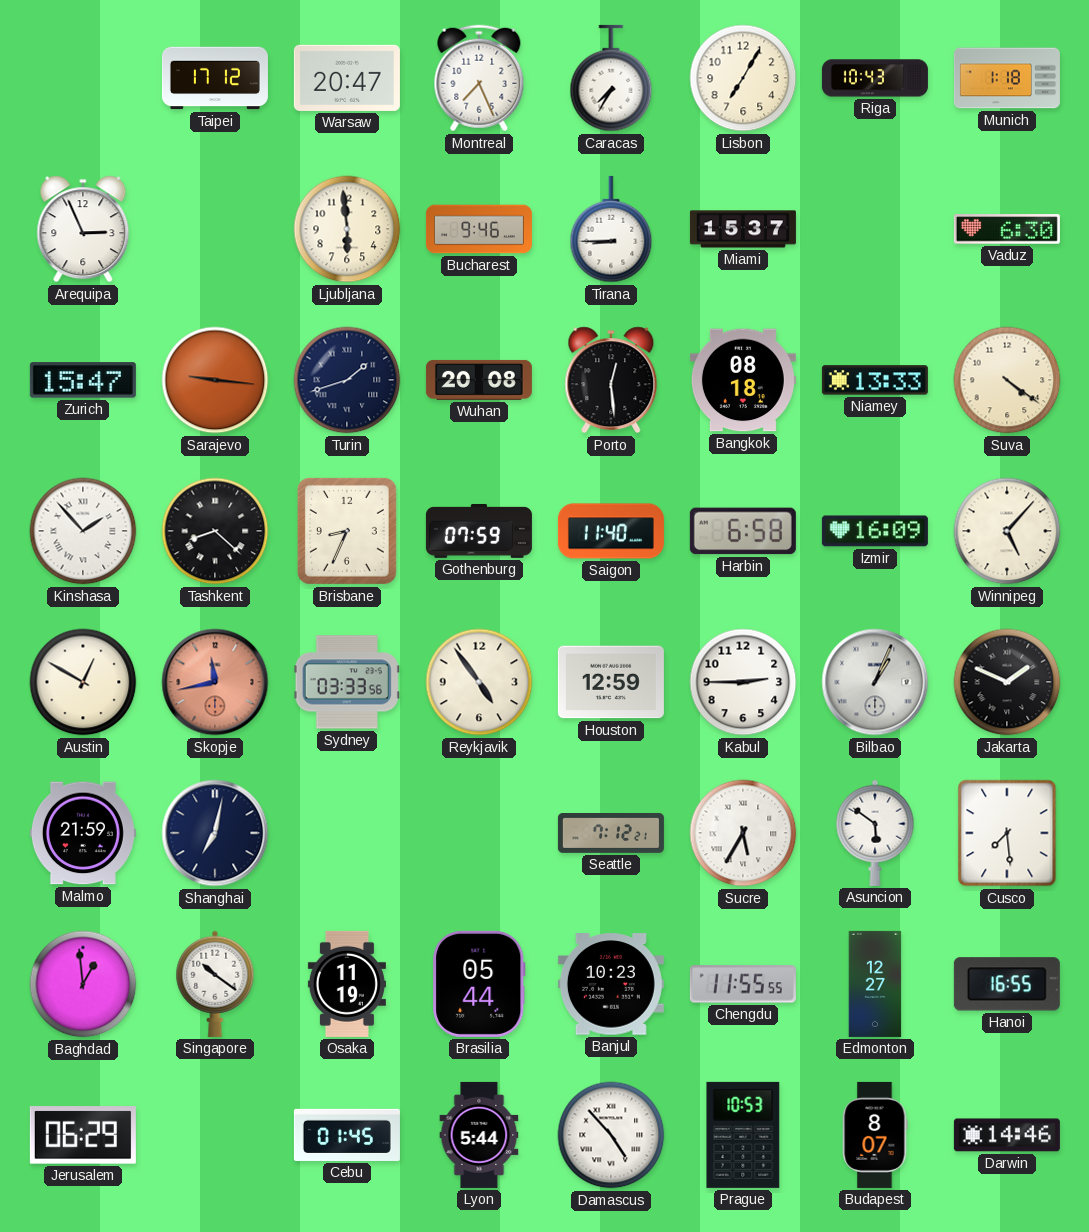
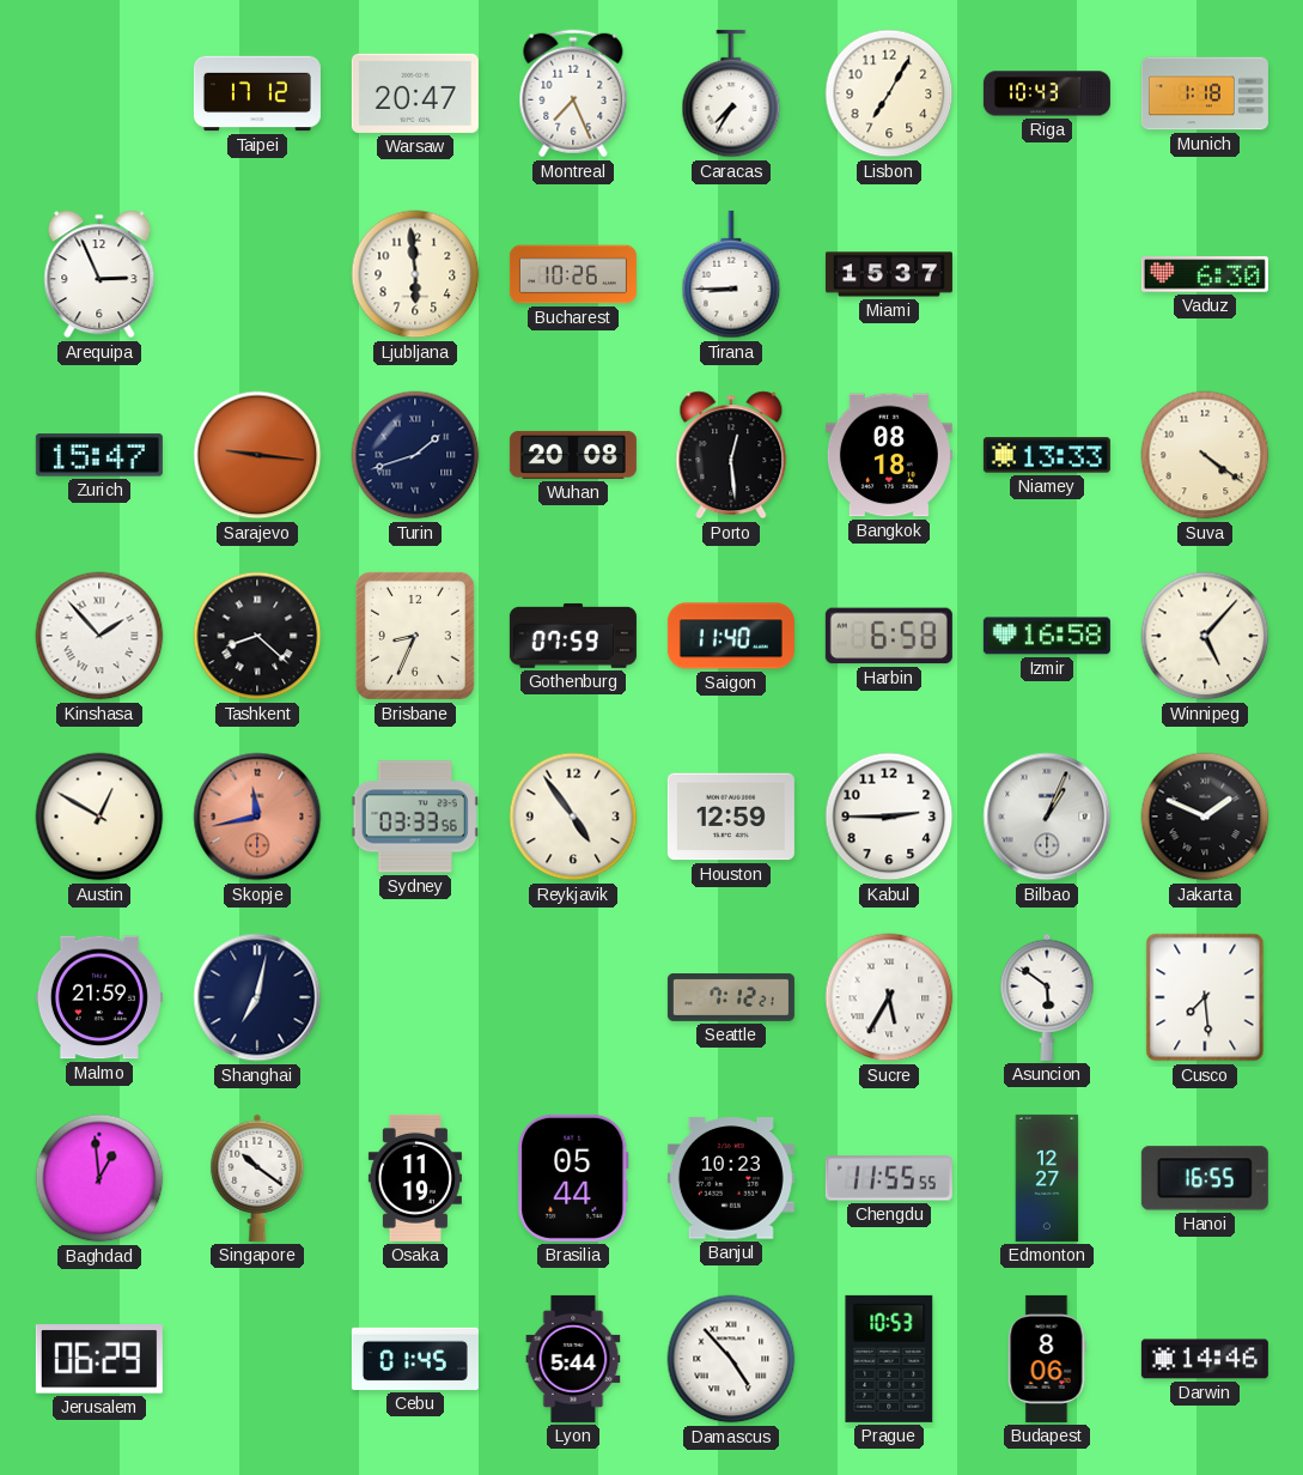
Bucharest: 9:46 -> 10:26
Izmir: 16:09 -> 16:58
Budapest: 8:07 -> 8:06
